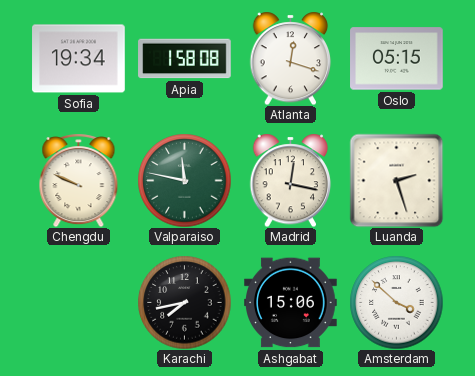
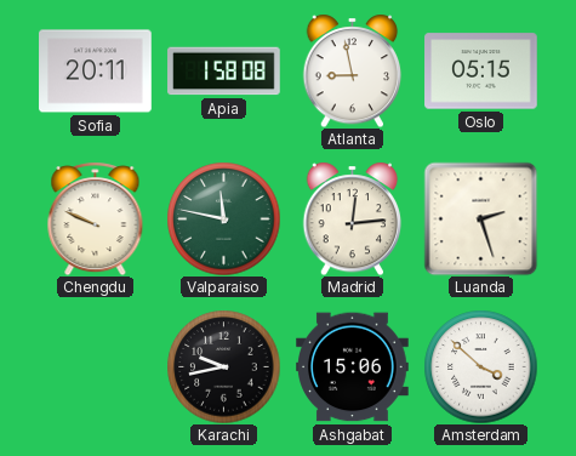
Sofia: 19:34 -> 20:11
Atlanta: 12:18 -> 8:58
Madrid: 12:17 -> 12:14
Karachi: 7:43 -> 9:43
